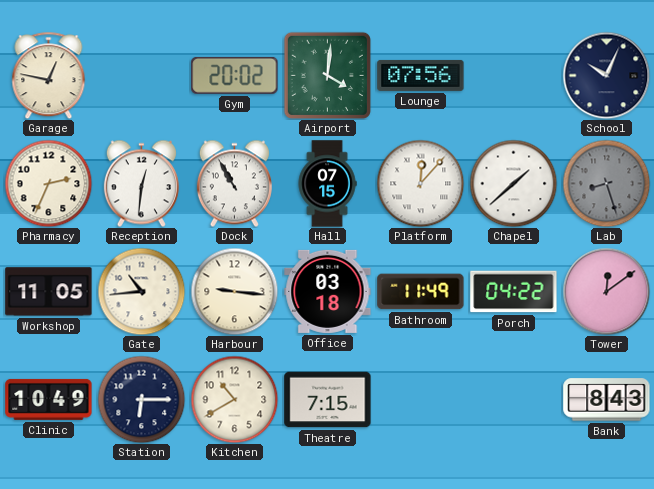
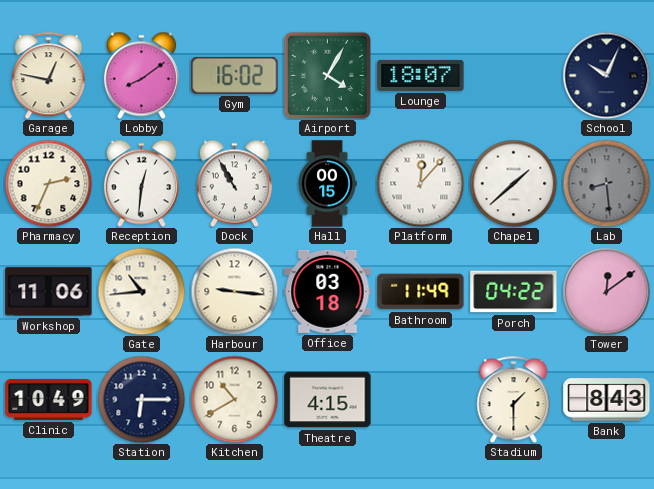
Lobby: none -> 8:09
Gym: 20:02 -> 16:02
Airport: 4:01 -> 4:05
Lounge: 07:56 -> 18:07
Hall: 07:15 -> 00:15
Lab: 8:27 -> 8:29
Workshop: 11:05 -> 11:06
Theatre: 7:15 -> 4:15
Stadium: none -> 1:30
